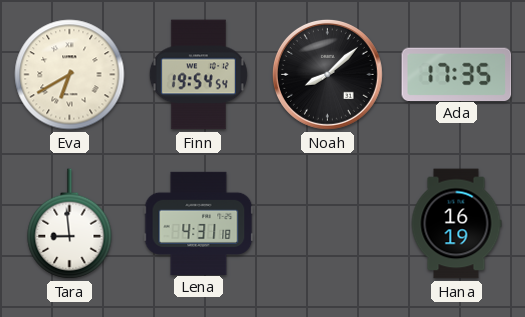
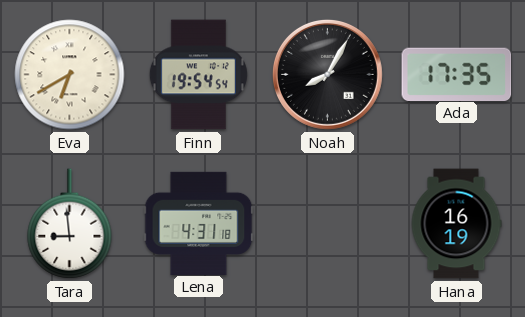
Noah: 8:08 -> 8:05
